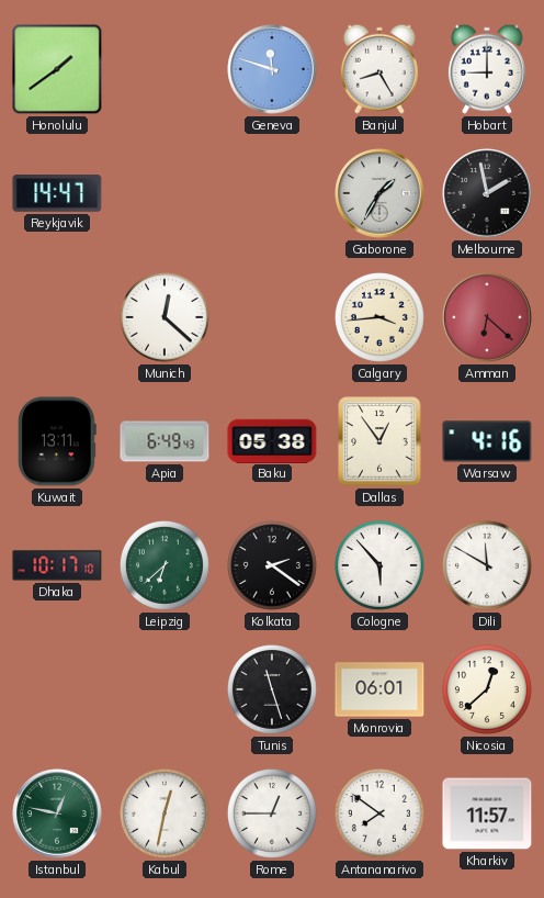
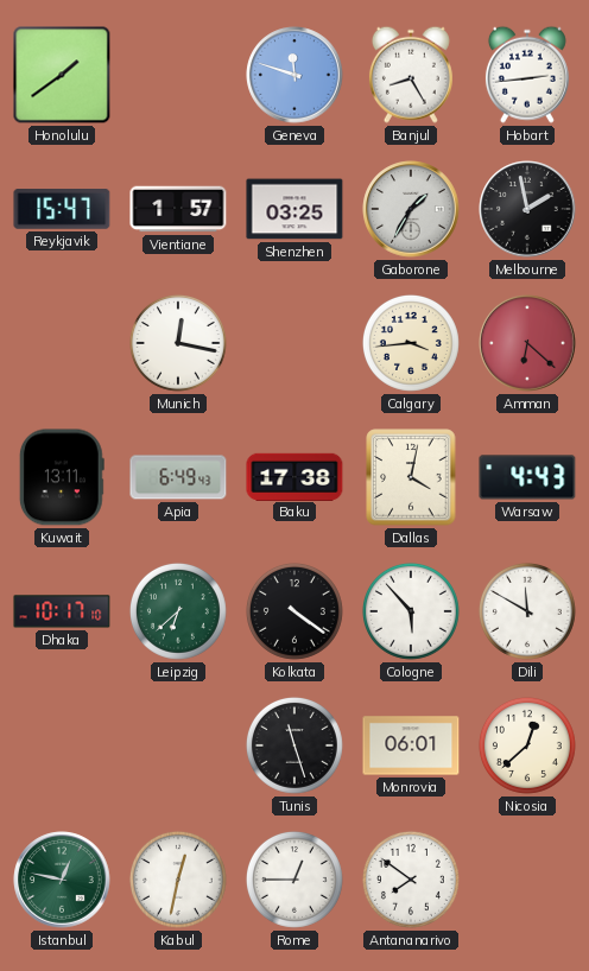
Hobart: 9:00 -> 2:44
Reykjavik: 14:47 -> 15:47
Vientiane: none -> 1:57
Shenzhen: none -> 03:25
Munich: 12:22 -> 12:17
Baku: 05:38 -> 17:38
Dallas: 12:54 -> 4:02
Warsaw: 4:16 -> 4:43
Kolkata: 2:21 -> 4:21
Kharkiv: 11:57 -> none
